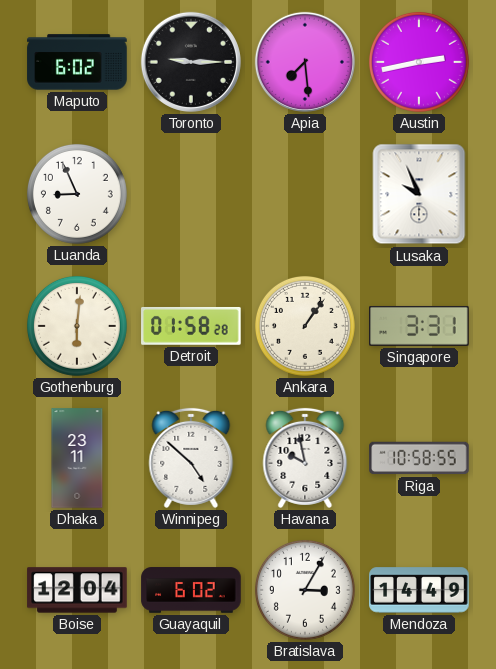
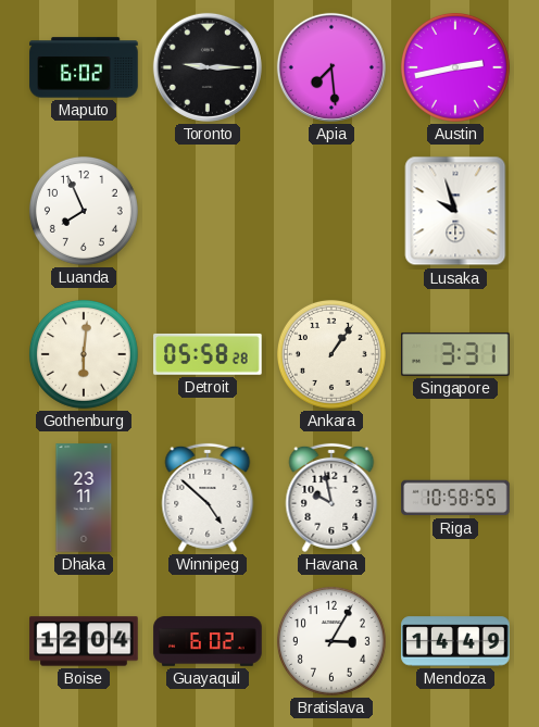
Luanda: 8:56 -> 7:56
Lusaka: 9:56 -> 9:57
Detroit: 01:58 -> 05:58
